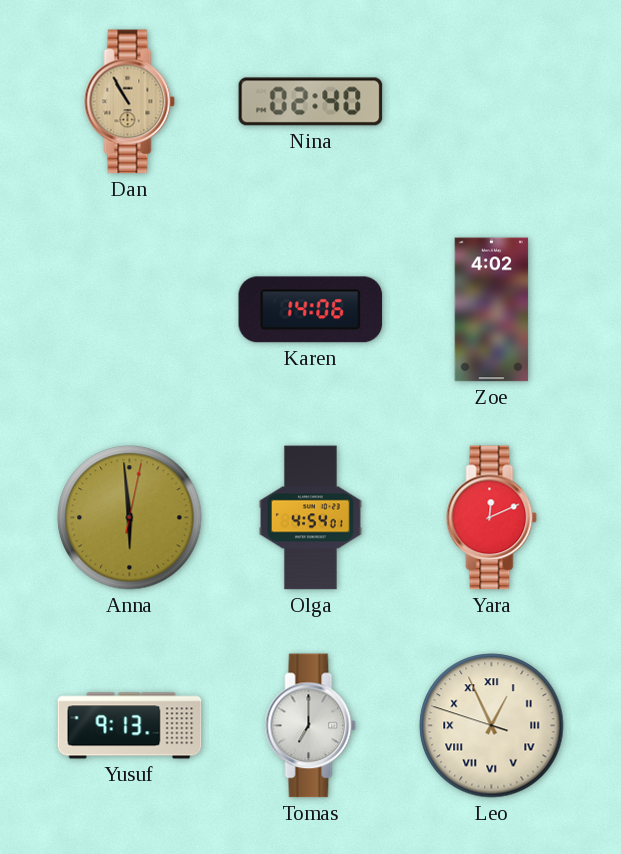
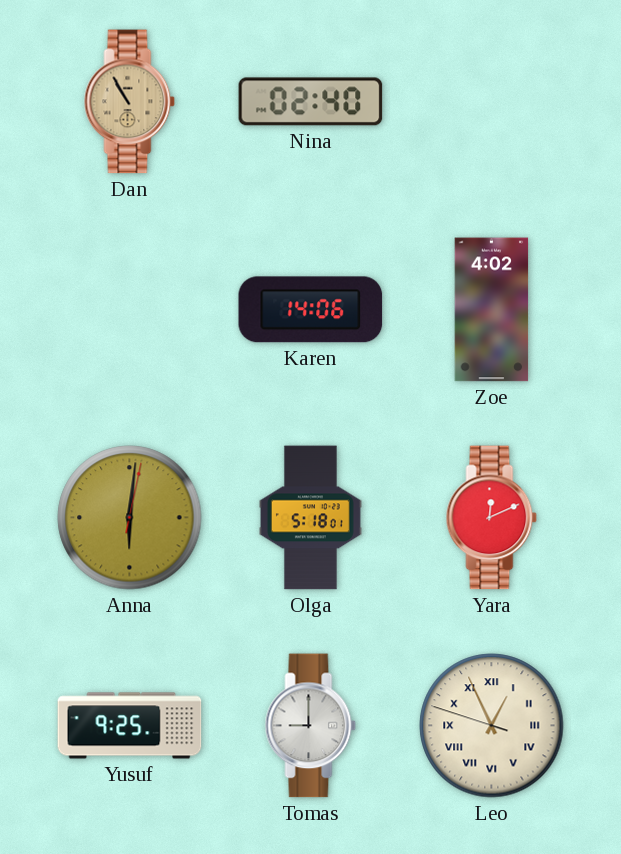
Anna: 5:59 -> 6:01
Olga: 4:54 -> 5:18
Yusuf: 9:13 -> 9:25
Tomas: 7:00 -> 9:00
